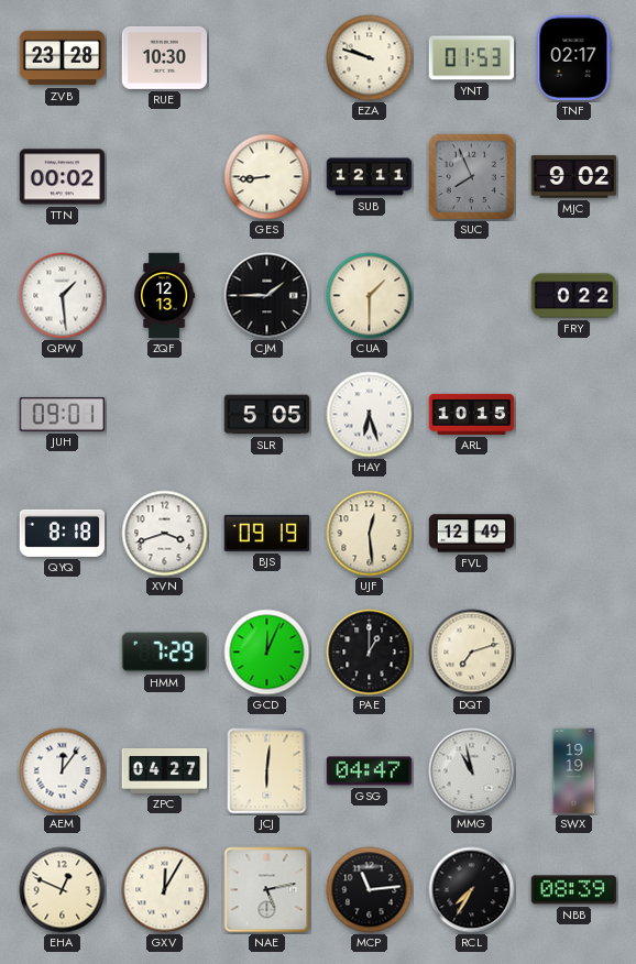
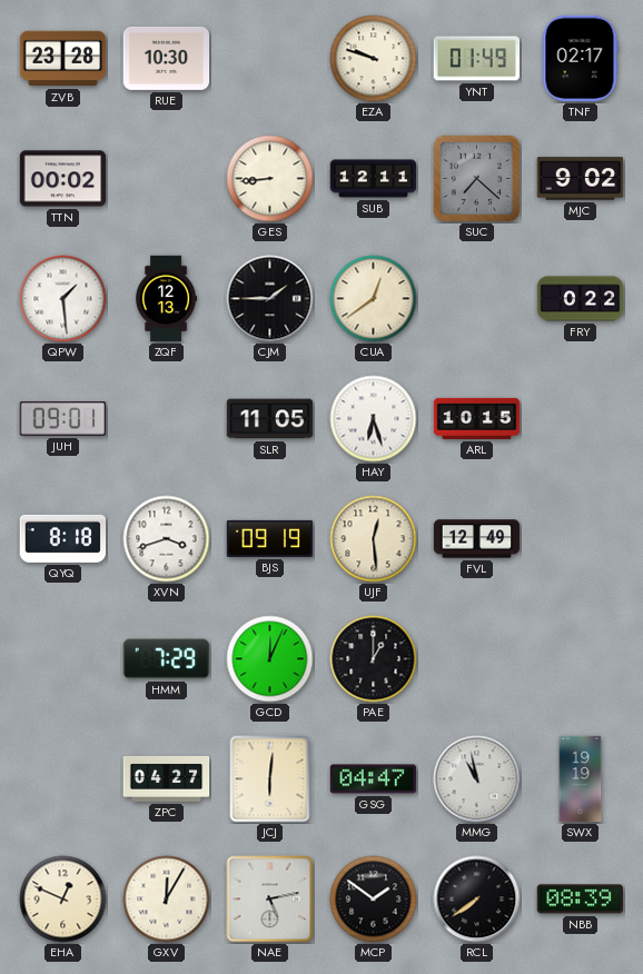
YNT: 01:53 -> 01:49
SUC: 7:56 -> 7:22
CUA: 1:30 -> 12:39
SLR: 5:05 -> 11:05
DQT: 7:12 -> none
AEM: 12:06 -> none
MCP: 11:14 -> 1:51
RCL: 7:35 -> 7:39
